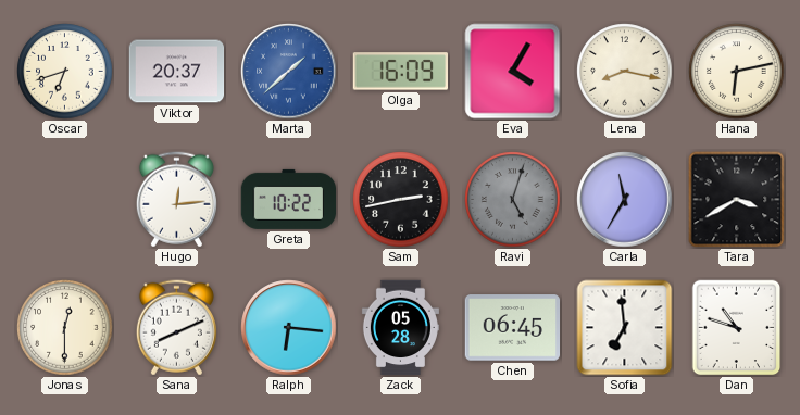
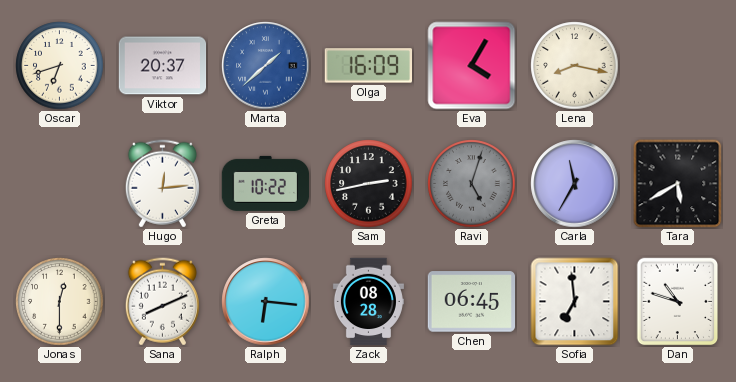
Hana: 6:13 -> none
Tara: 3:40 -> 5:40
Zack: 05:28 -> 08:28
